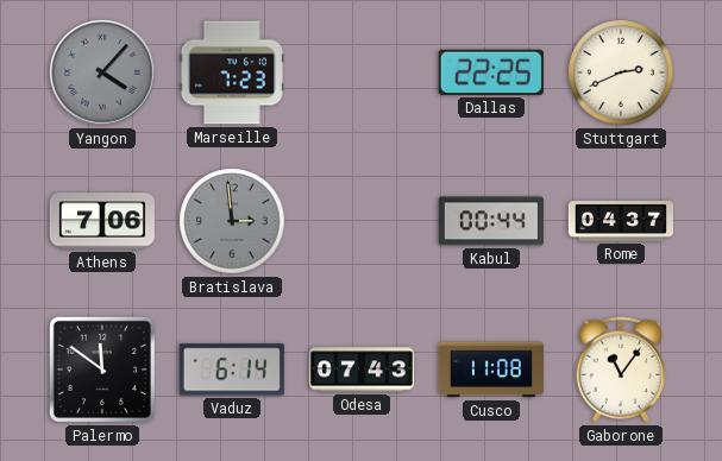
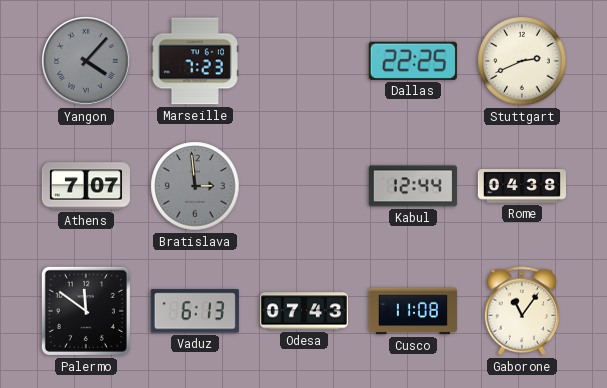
Athens: 7:06 -> 7:07
Kabul: 00:44 -> 12:44
Rome: 04:37 -> 04:38
Vaduz: 6:14 -> 6:13
